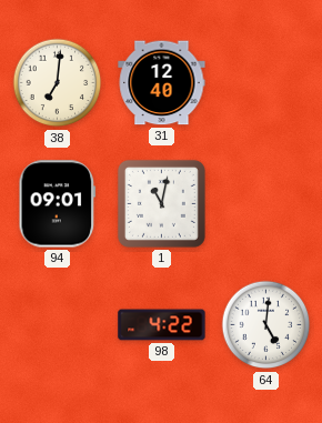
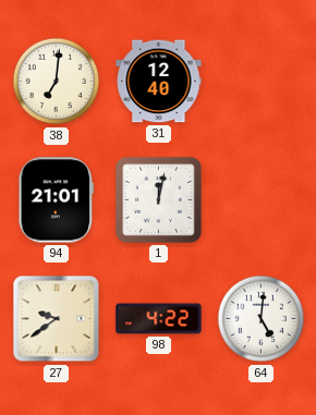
94: 09:01 -> 21:01
1: 11:02 -> 12:02
27: none -> 9:39
